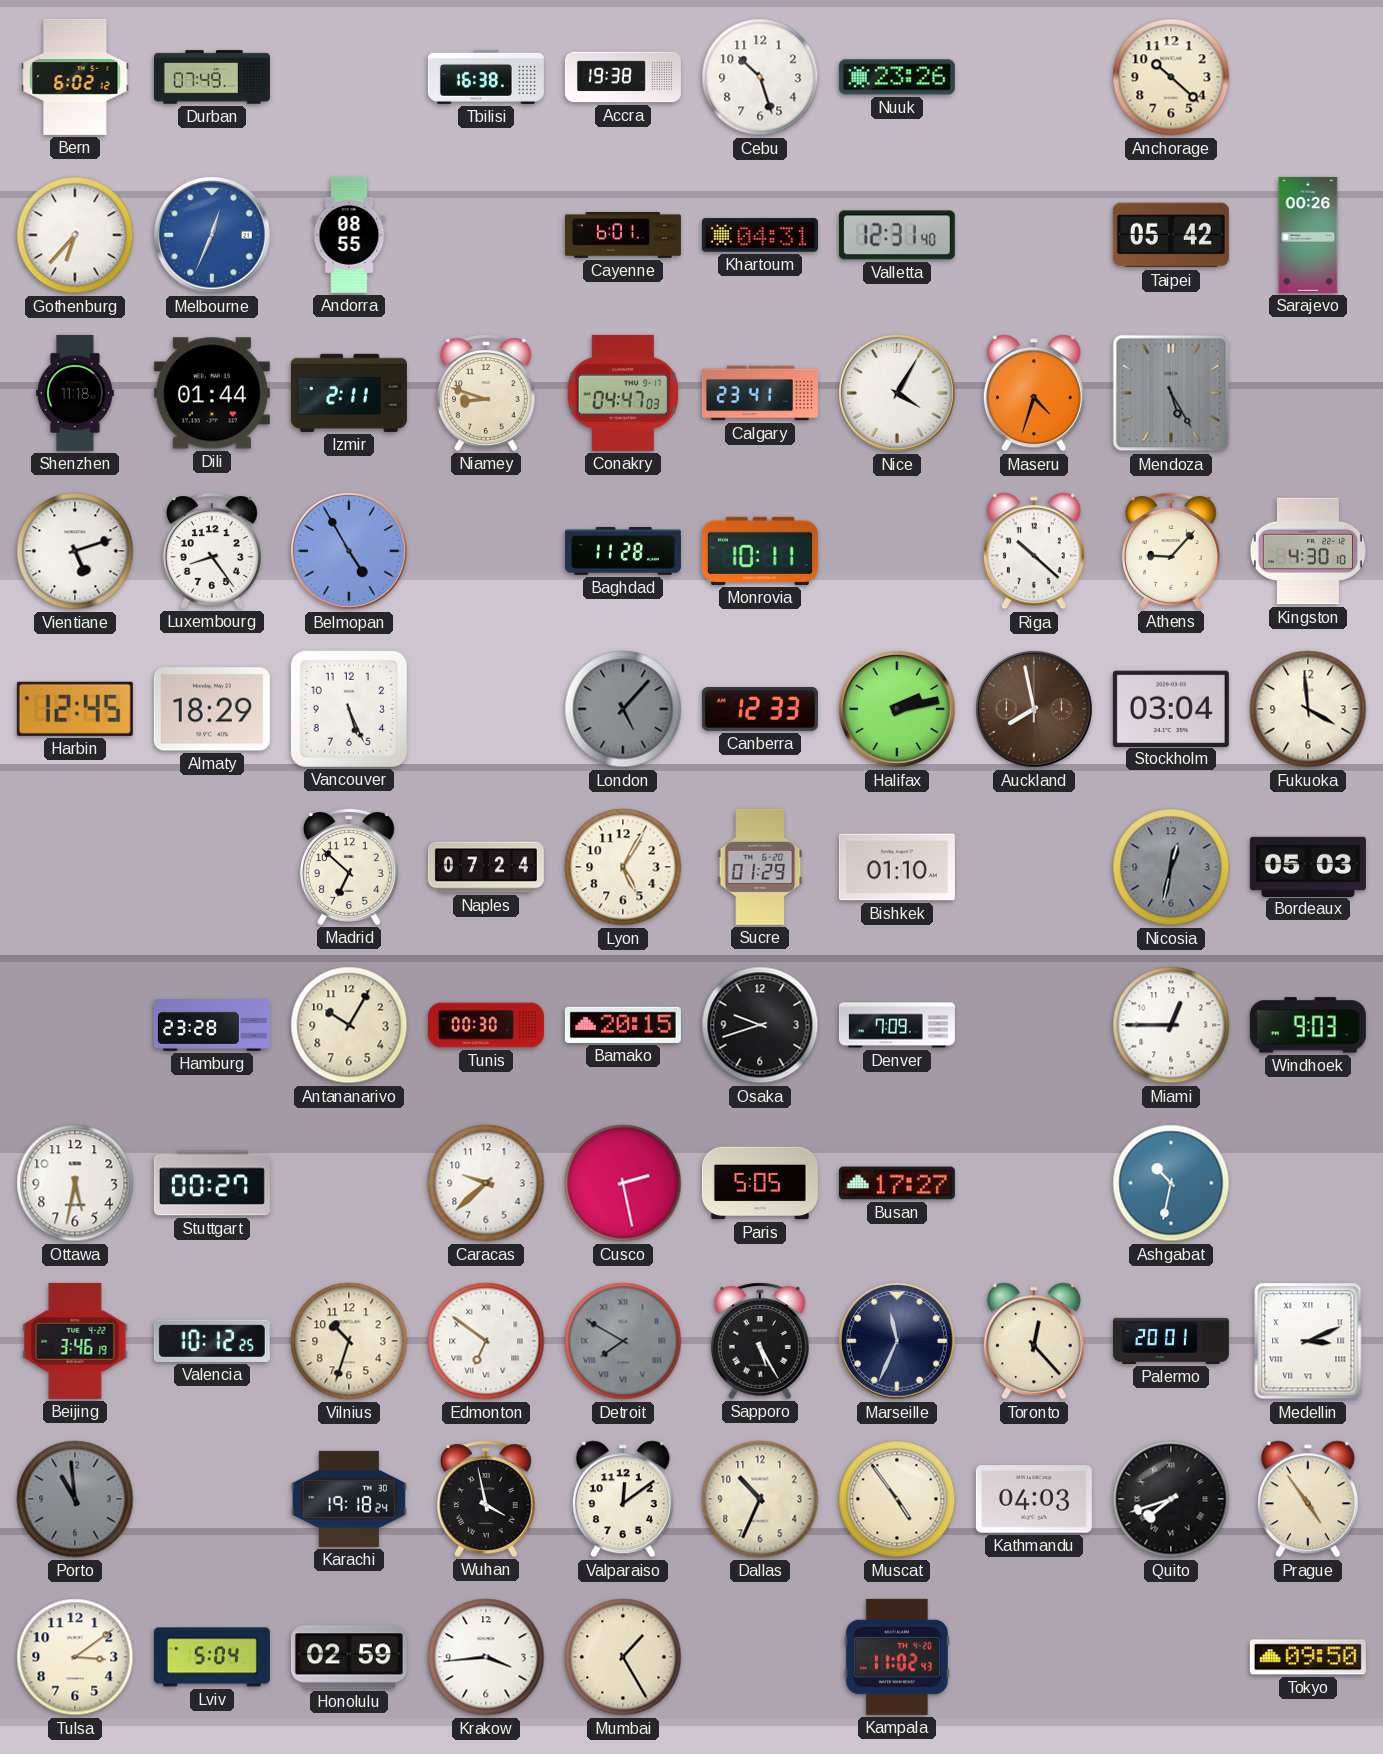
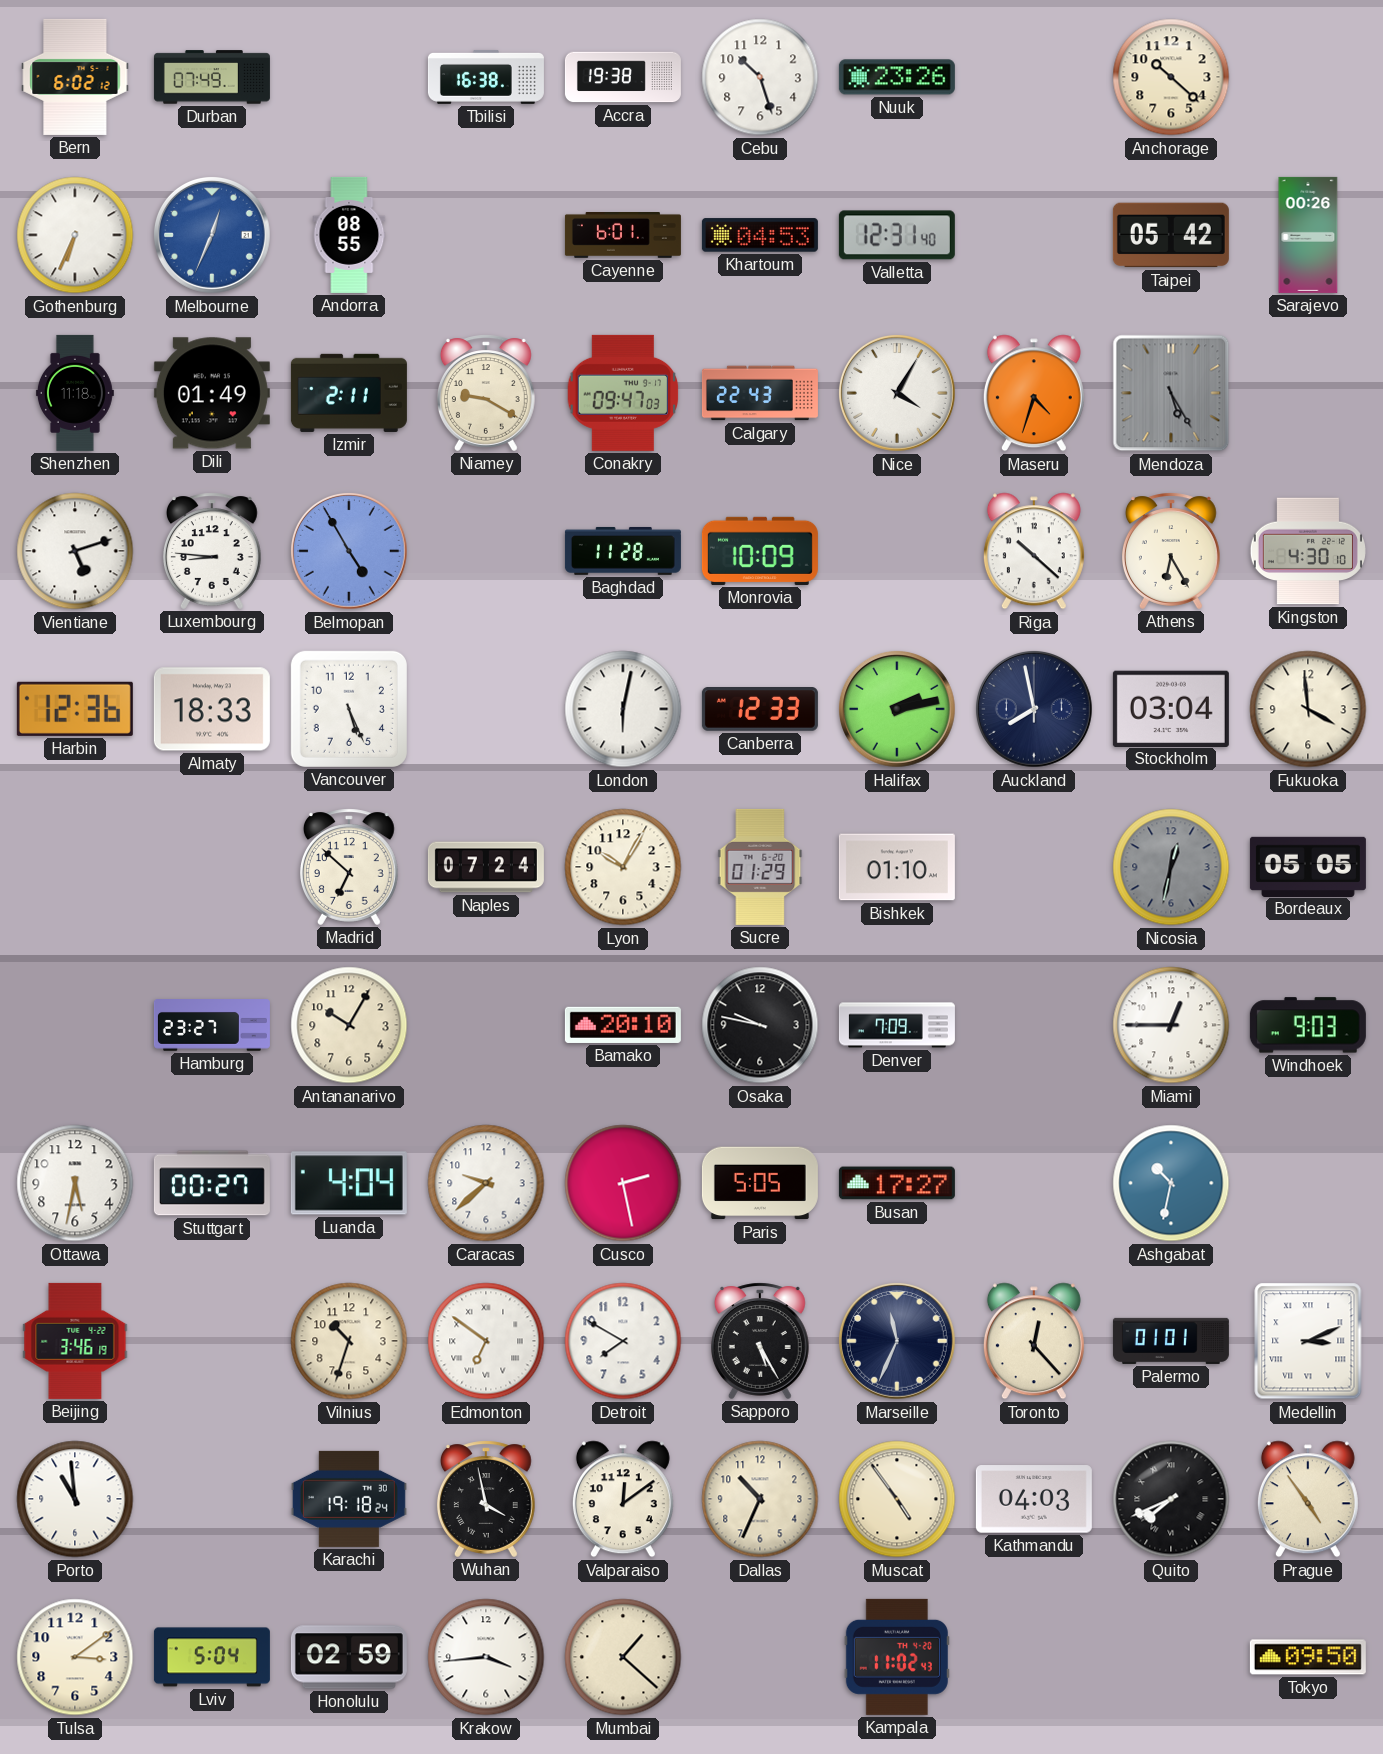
Gothenburg: 6:37 -> 6:34
Khartoum: 04:31 -> 04:53
Dili: 01:44 -> 01:49
Niamey: 8:48 -> 9:20
Conakry: 04:47 -> 09:47
Calgary: 23:41 -> 22:43
Luxembourg: 8:24 -> 8:46
Monrovia: 10:11 -> 10:09
Athens: 9:07 -> 6:25
Harbin: 12:45 -> 12:36
Almaty: 18:29 -> 18:33
London: 5:07 -> 6:02
London dial: grey -> white
Auckland dial: brown -> navy
Lyon: 5:05 -> 10:05
Bordeaux: 05:03 -> 05:05
Hamburg: 23:28 -> 23:27
Tunis: 00:30 -> none
Bamako: 20:15 -> 20:10
Osaka: 9:42 -> 9:47
Luanda: none -> 4:04
Valencia: 10:12 -> none
Detroit dial: grey -> white
Detroit numerals: Roman -> Arabic
Palermo: 20:01 -> 01:01
Porto dial: grey -> white
Quito: 7:42 -> 7:41
Mumbai: 1:25 -> 1:22
